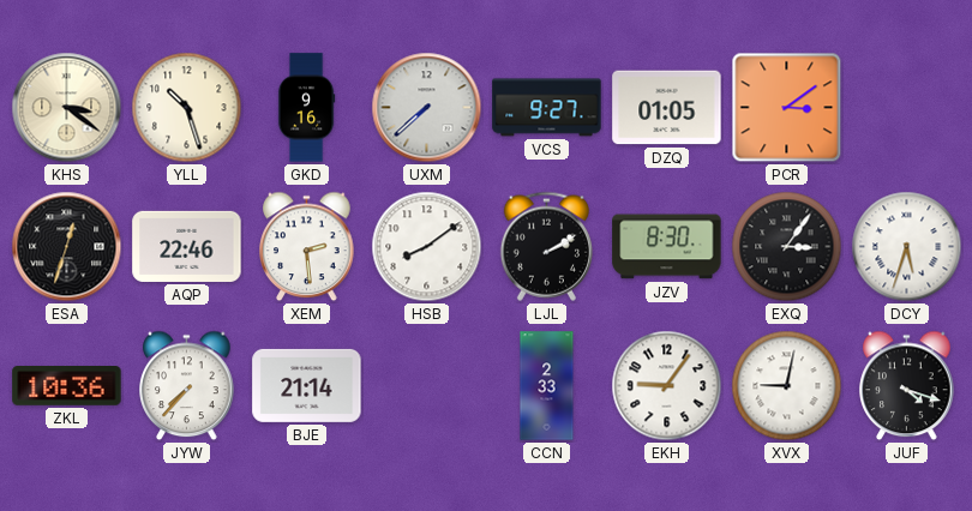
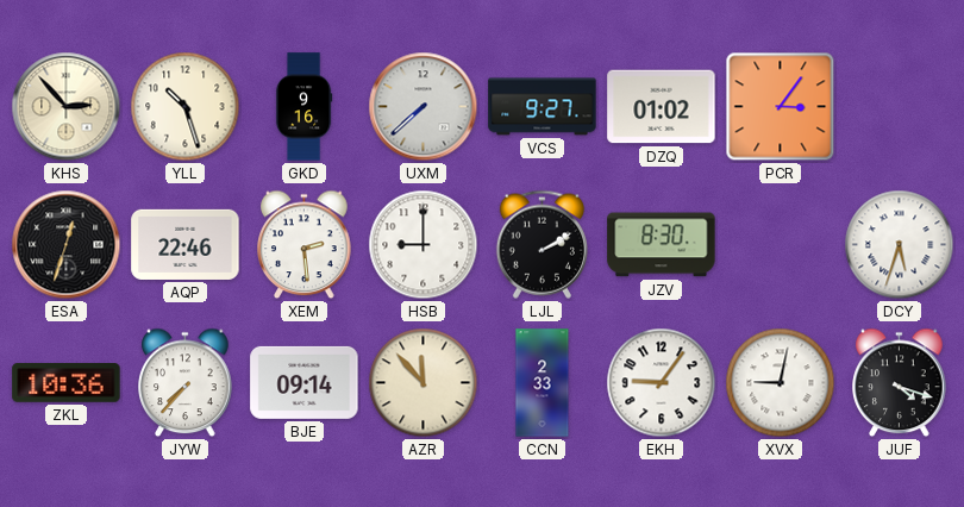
KHS: 3:21 -> 2:53
DZQ: 01:05 -> 01:02
PCR: 3:09 -> 3:06
HSB: 8:09 -> 9:00
EXQ: 3:06 -> none
BJE: 21:14 -> 09:14
AZR: none -> 11:53
